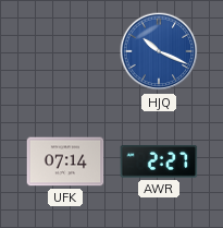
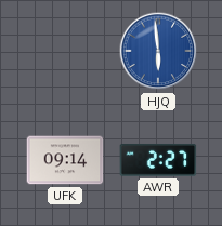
HJQ: 10:19 -> 5:59
UFK: 07:14 -> 09:14
